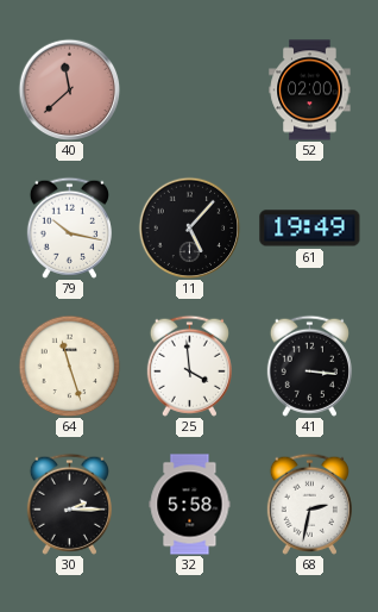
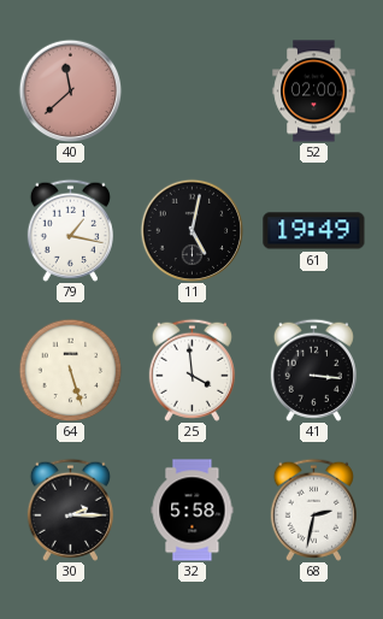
79: 10:17 -> 1:17
11: 5:07 -> 5:02
64: 11:27 -> 5:27
